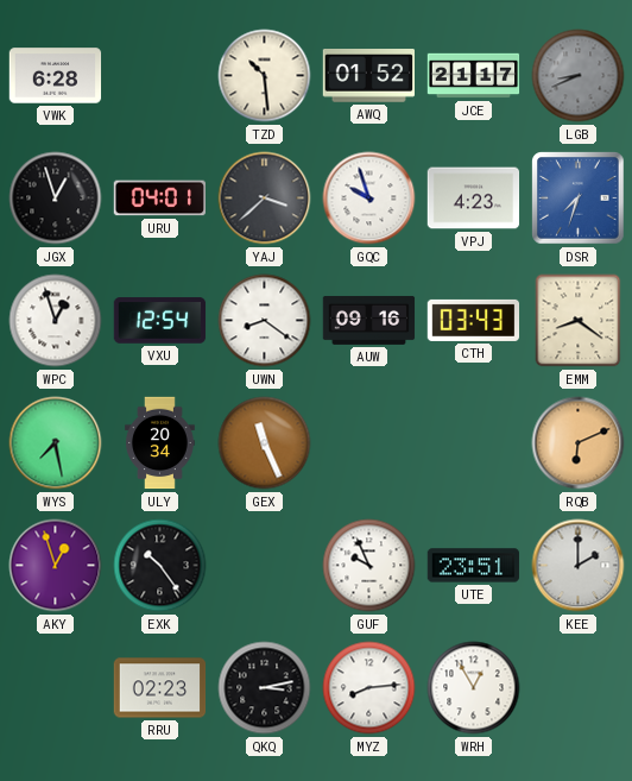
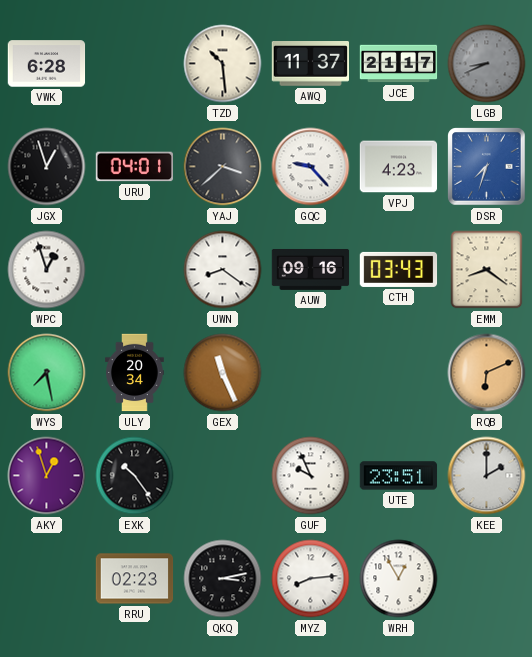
AWQ: 01:52 -> 11:37
GQC: 9:57 -> 9:23
VXU: 12:54 -> none
